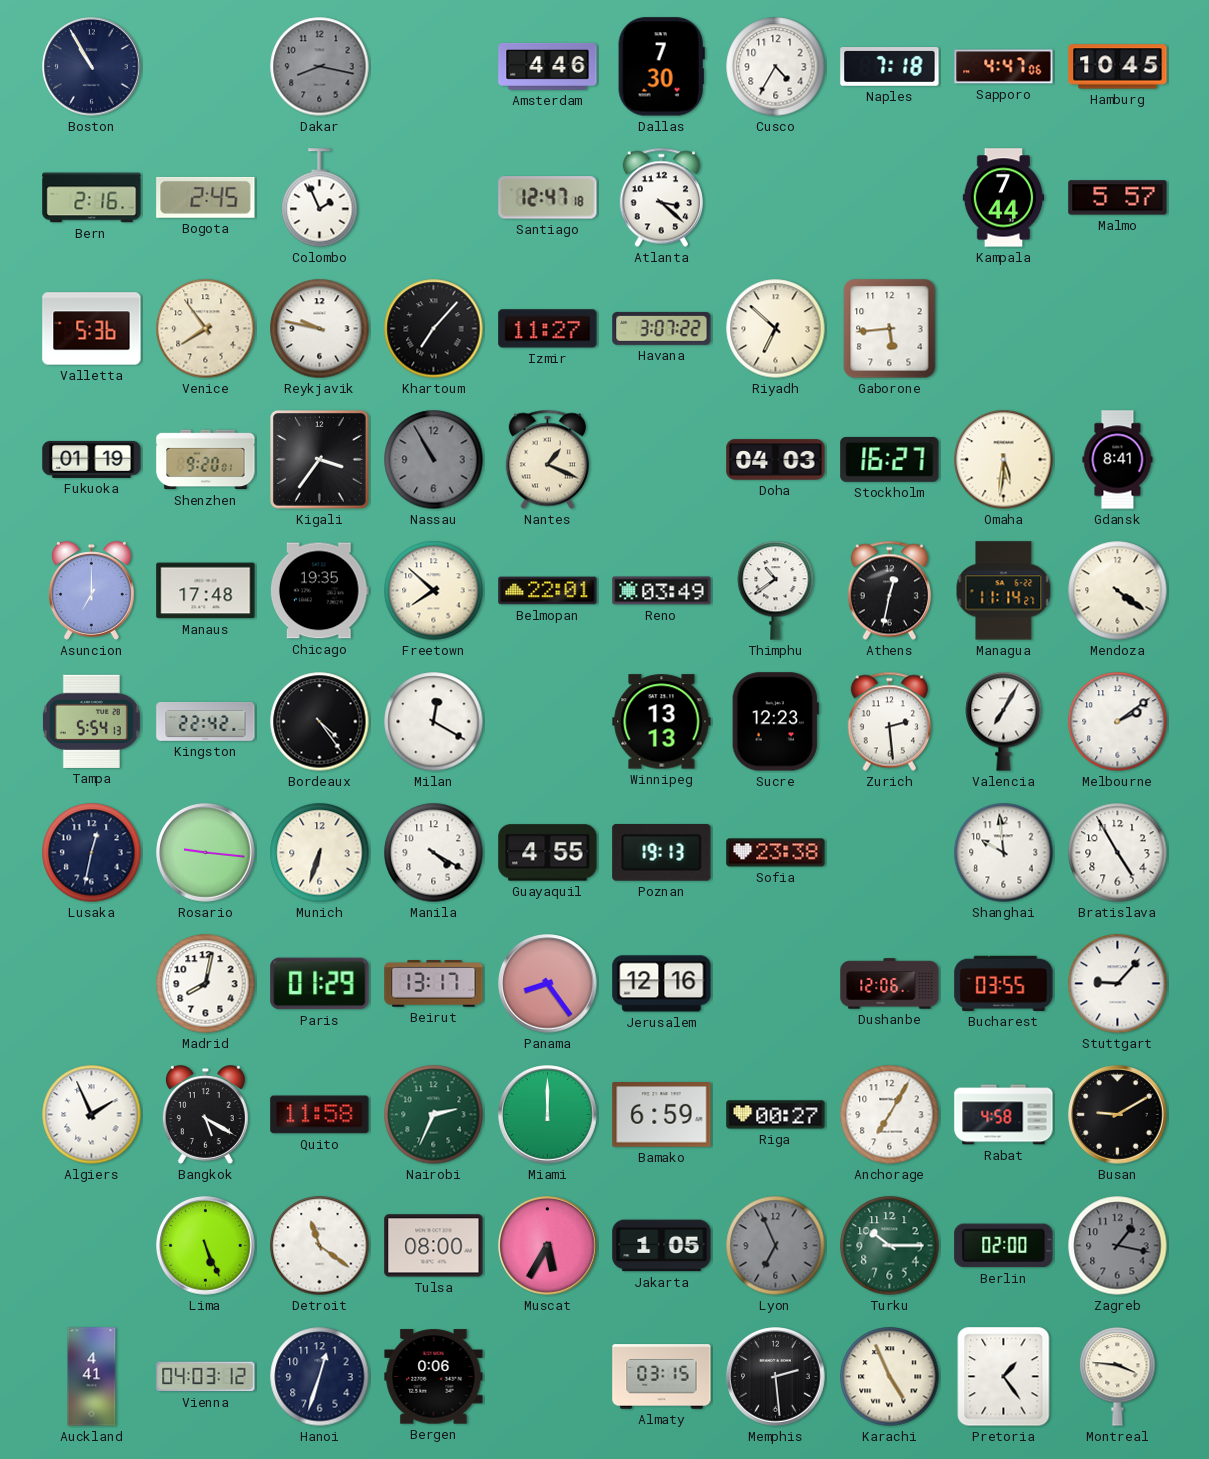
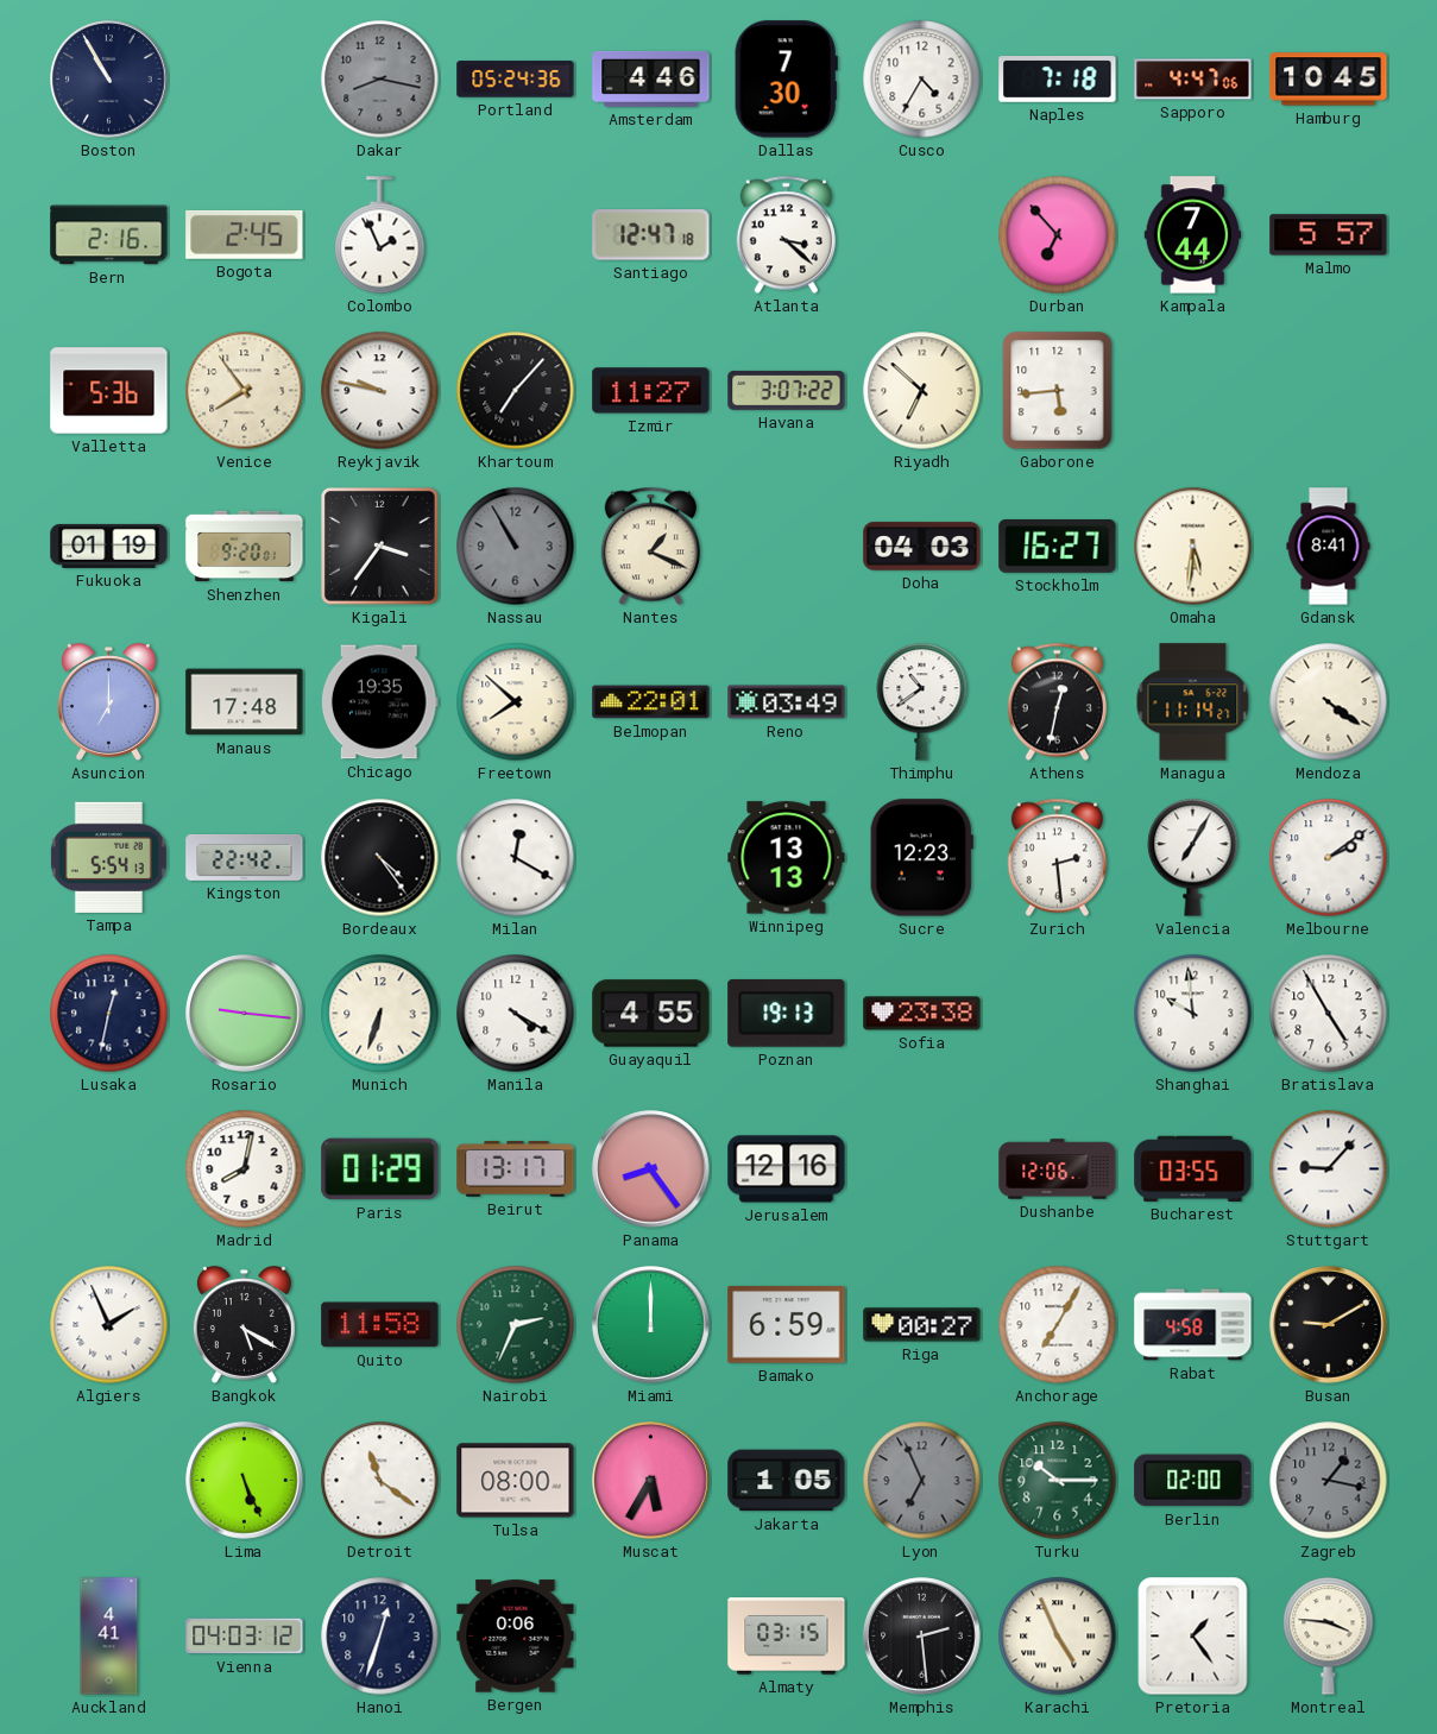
Portland: none -> 05:24
Durban: none -> 6:53
